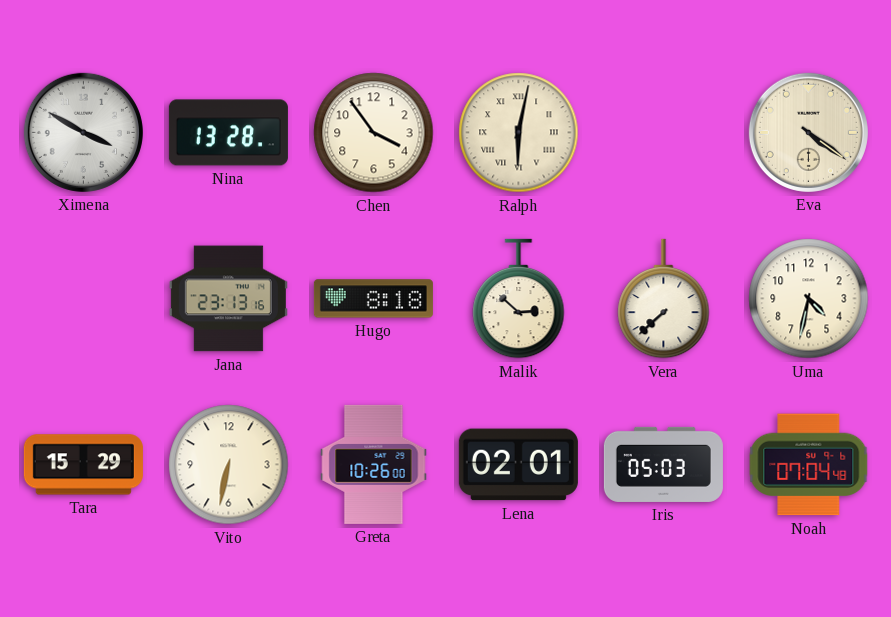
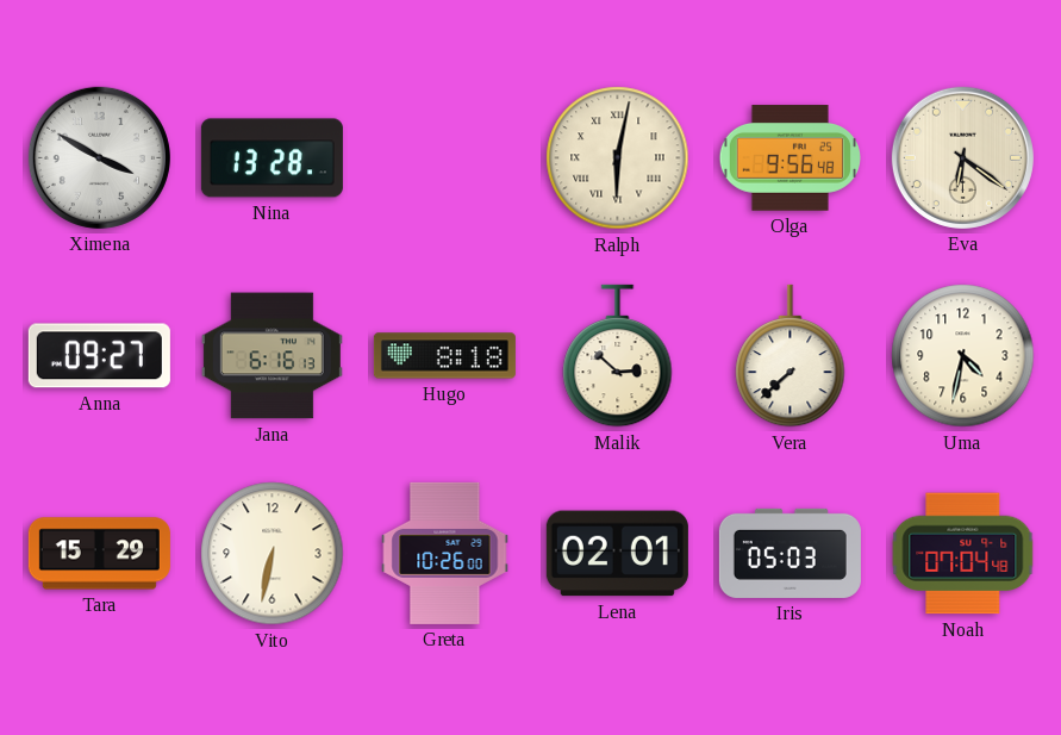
Chen: 3:54 -> none
Olga: none -> 9:56
Eva: 4:21 -> 6:21
Anna: none -> 09:27
Jana: 23:13 -> 6:16
